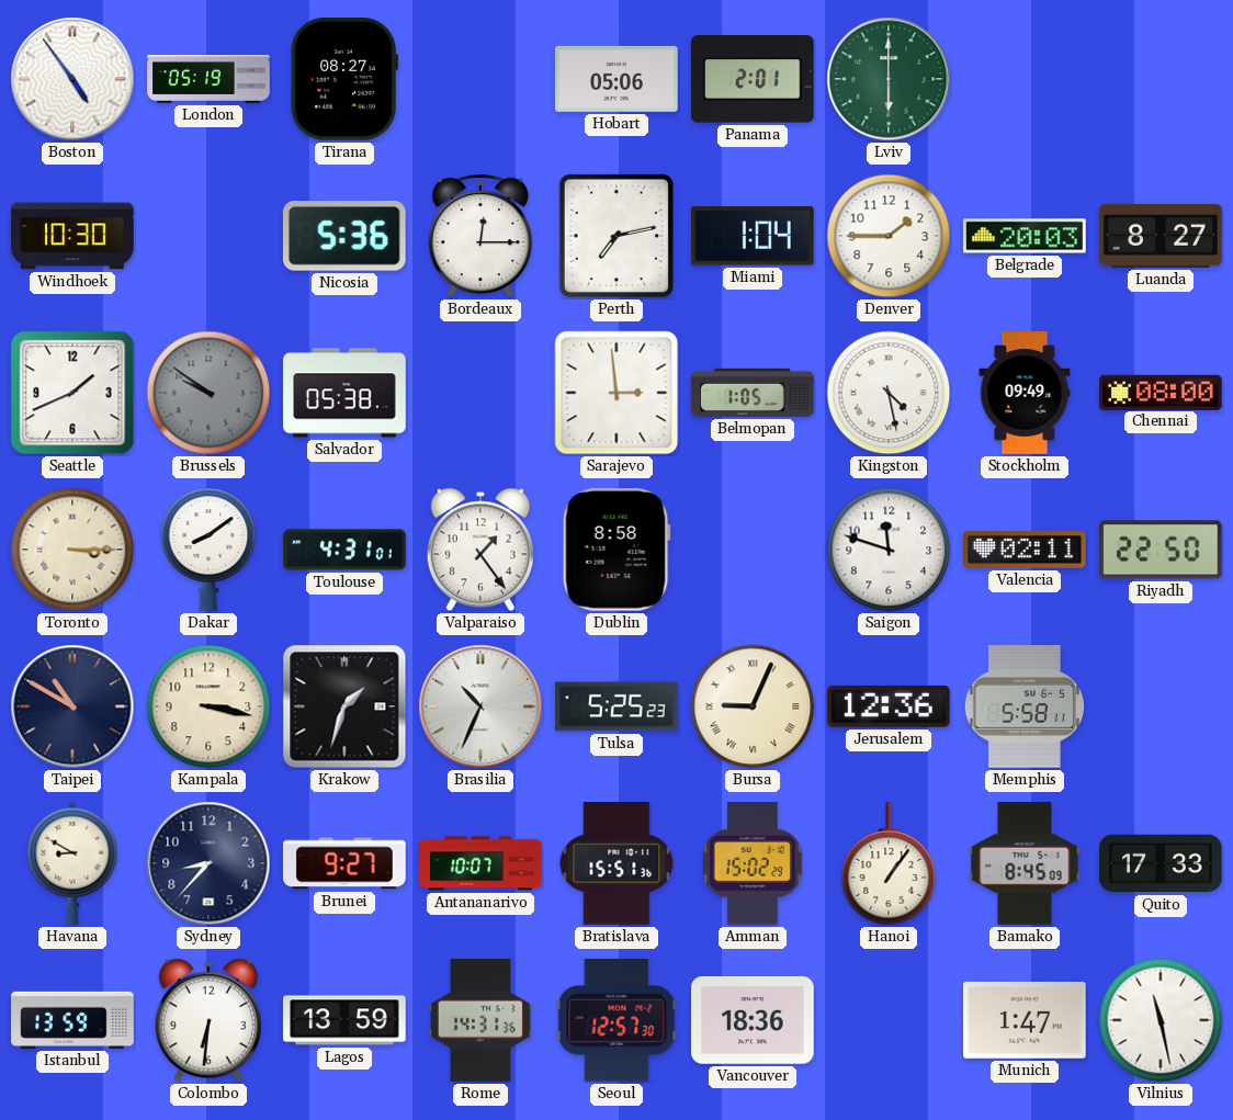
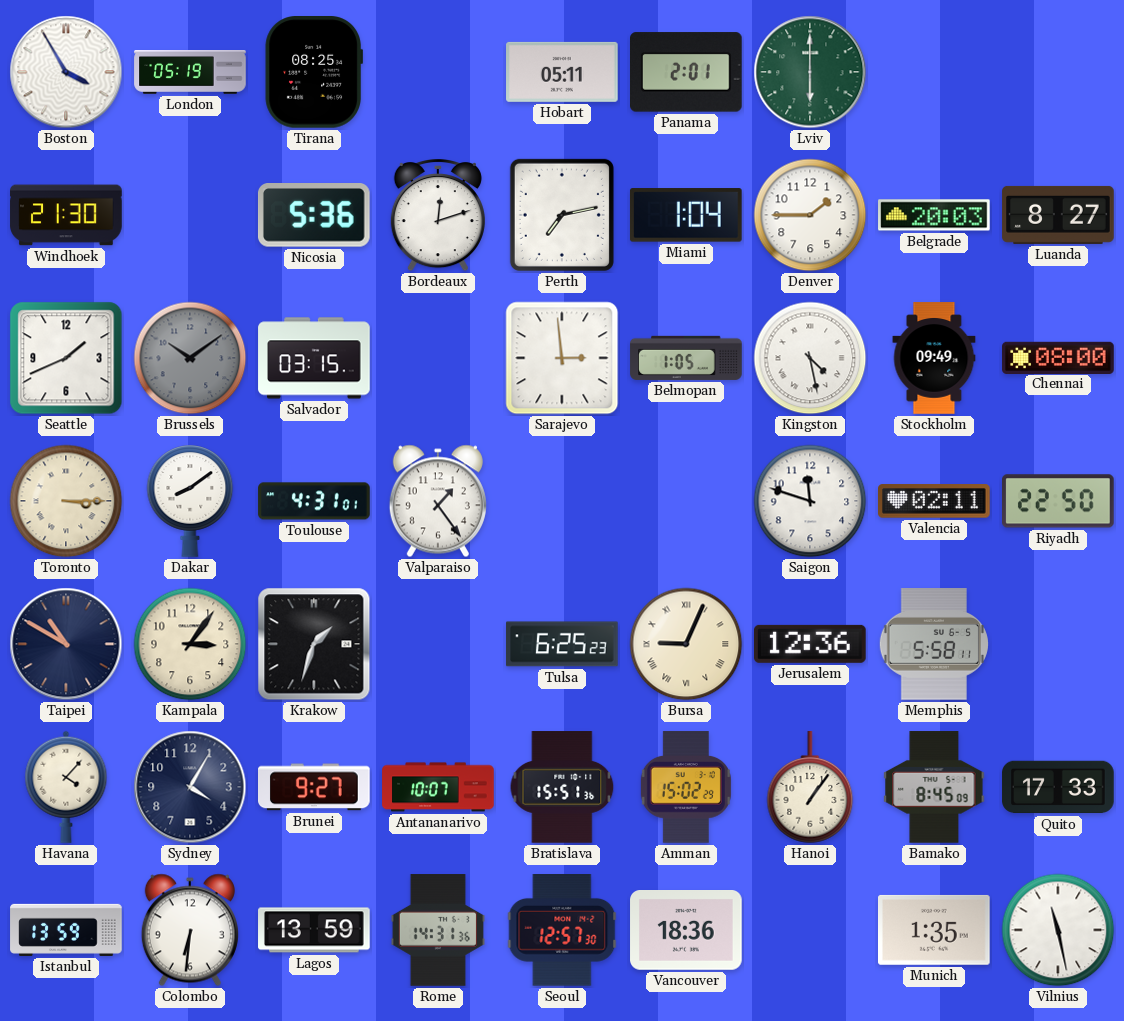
Boston: 4:54 -> 3:55
Tirana: 08:27 -> 08:25
Hobart: 05:06 -> 05:11
Windhoek: 10:30 -> 21:30
Bordeaux: 12:15 -> 12:12
Brussels: 9:51 -> 10:09
Salvador: 05:38 -> 03:15
Dublin: 8:58 -> none
Kampala: 3:17 -> 3:06
Brasilia: 10:34 -> none
Tulsa: 5:25 -> 6:25
Havana: 8:50 -> 4:07
Sydney: 8:37 -> 4:05
Munich: 1:47 -> 1:35
